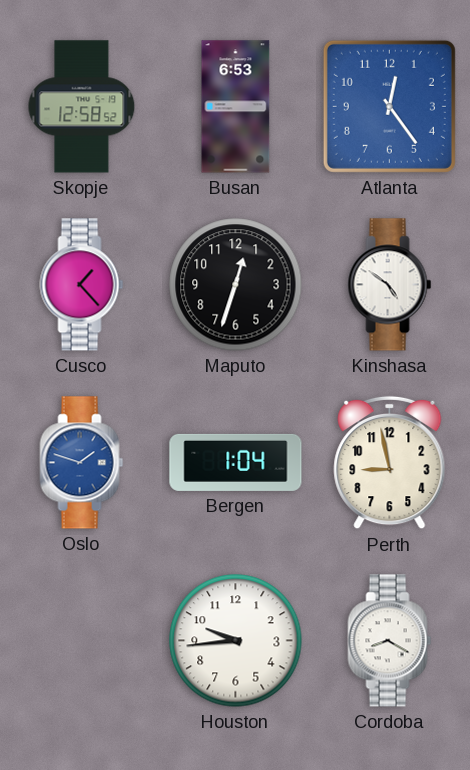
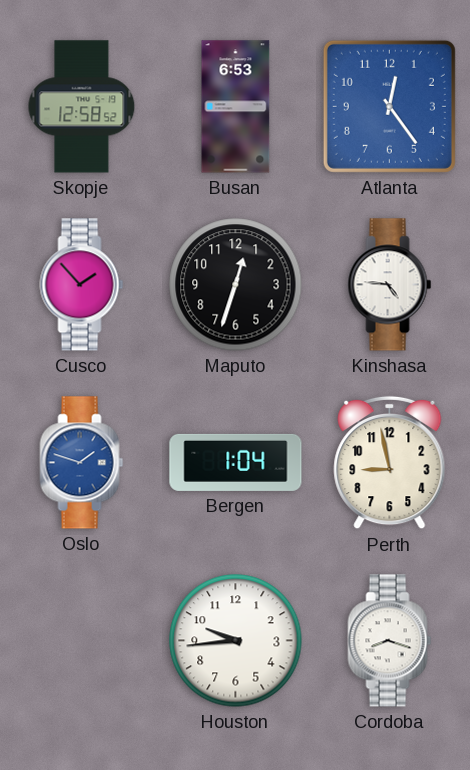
Cusco: 1:23 -> 1:53
Kinshasa: 4:51 -> 4:46
Cordoba: 8:20 -> 8:18
